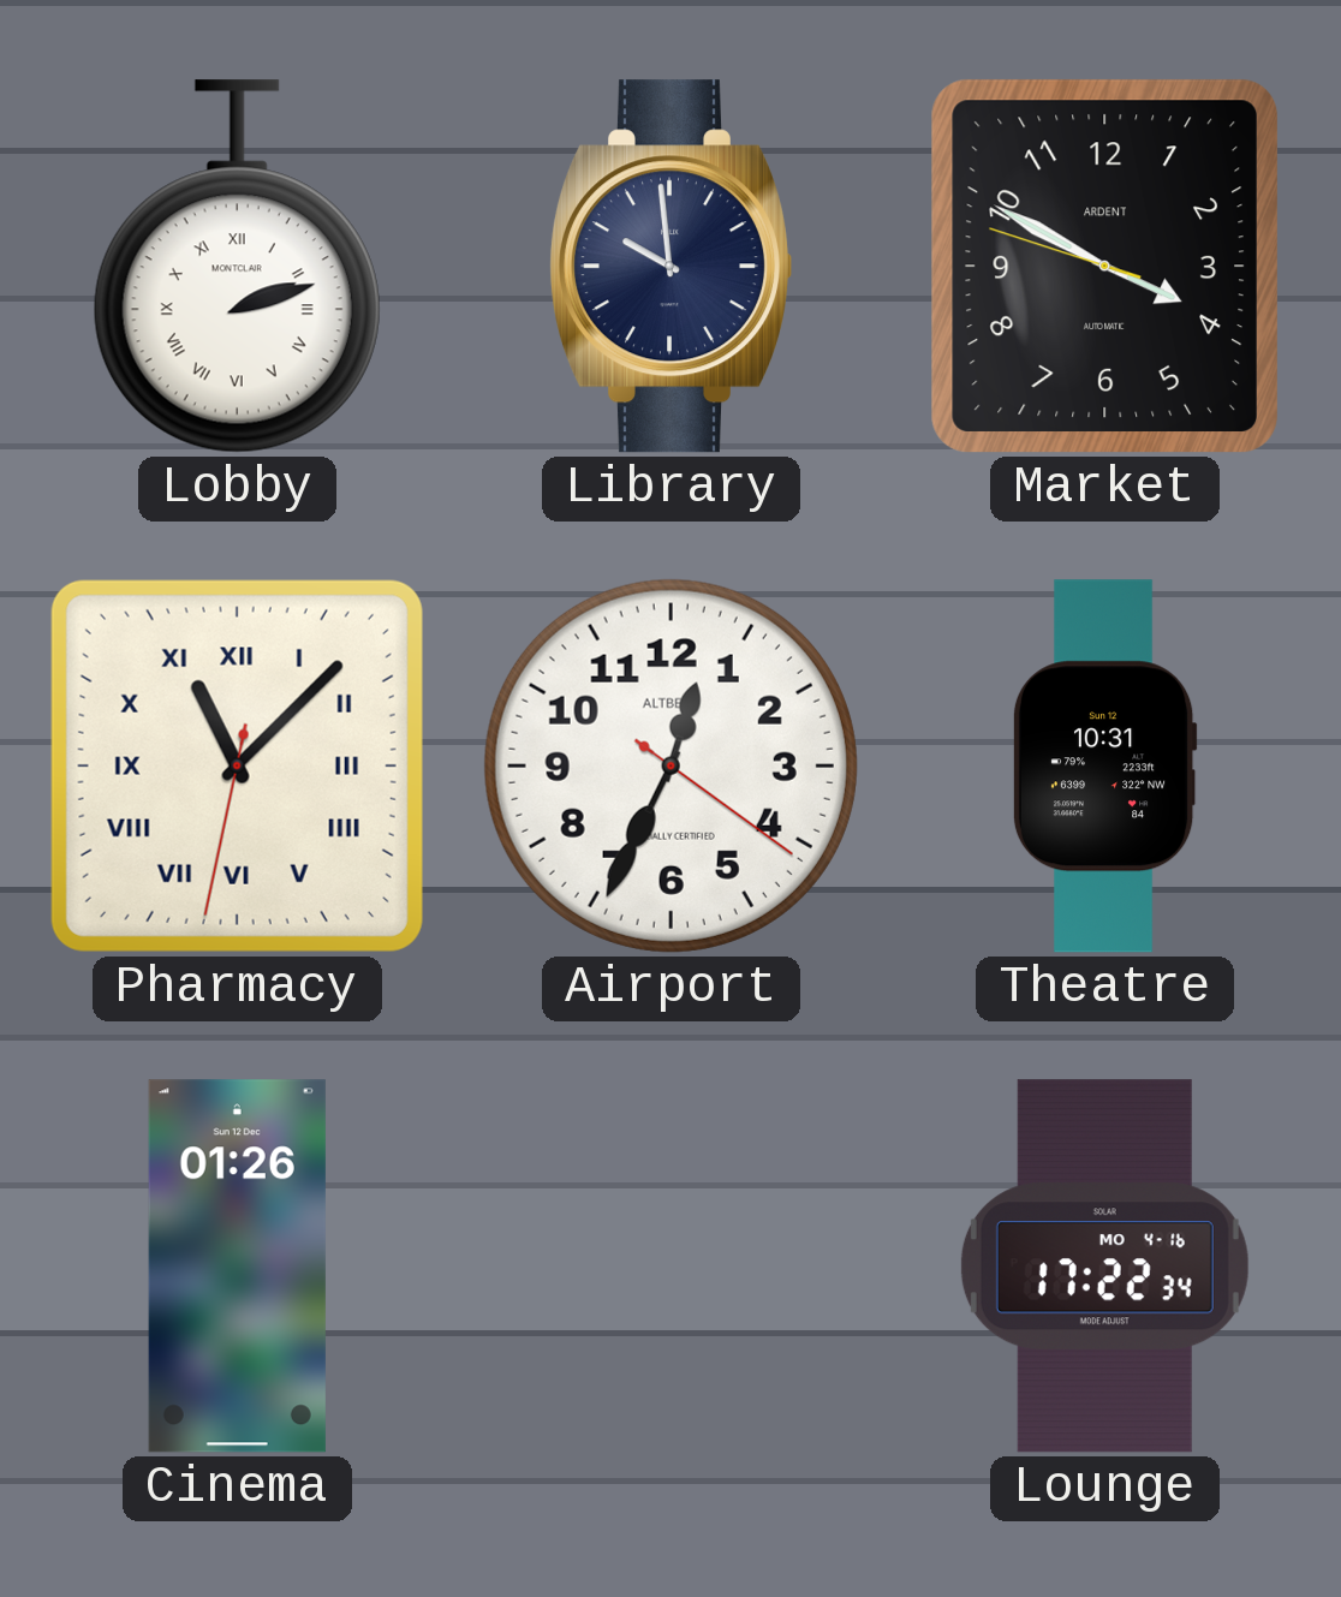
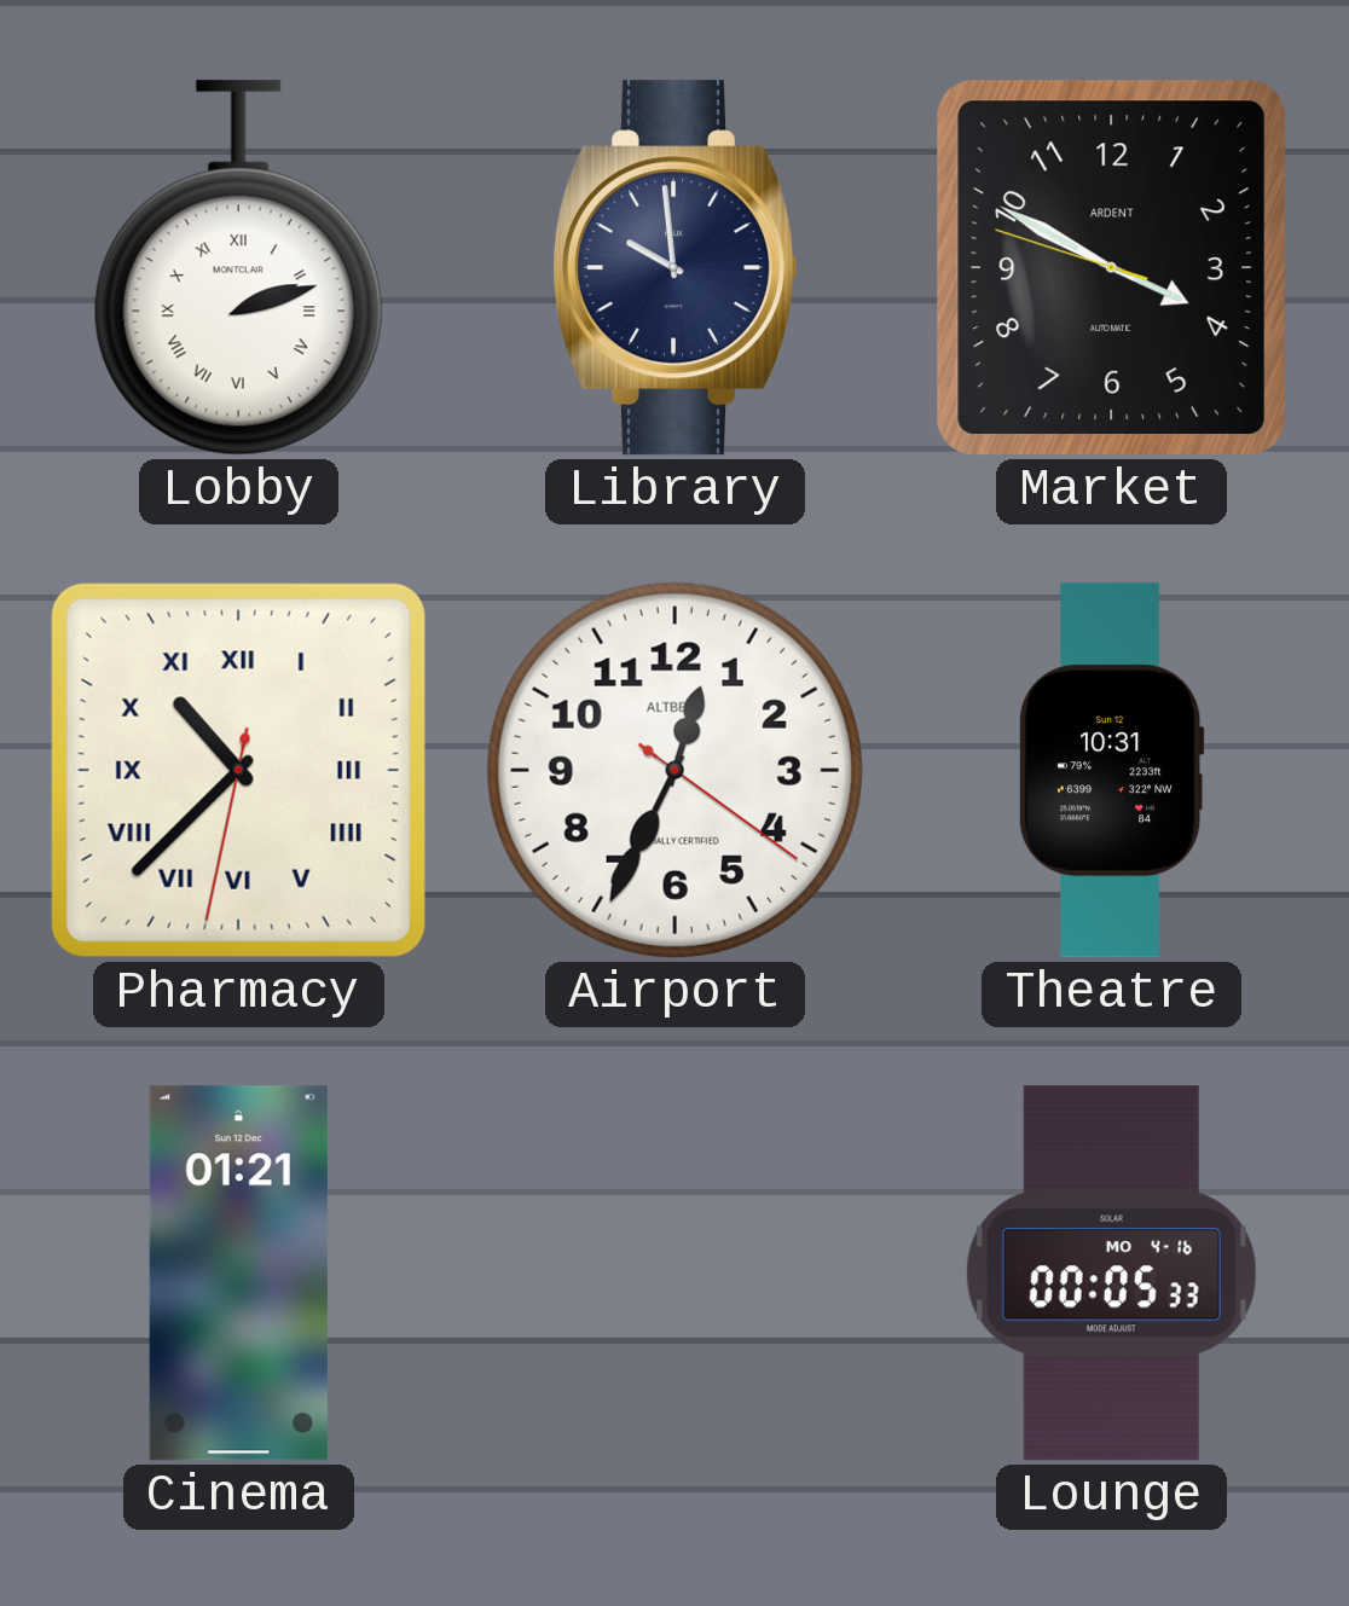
Pharmacy: 11:07 -> 10:37
Cinema: 01:26 -> 01:21
Lounge: 17:22 -> 00:05
